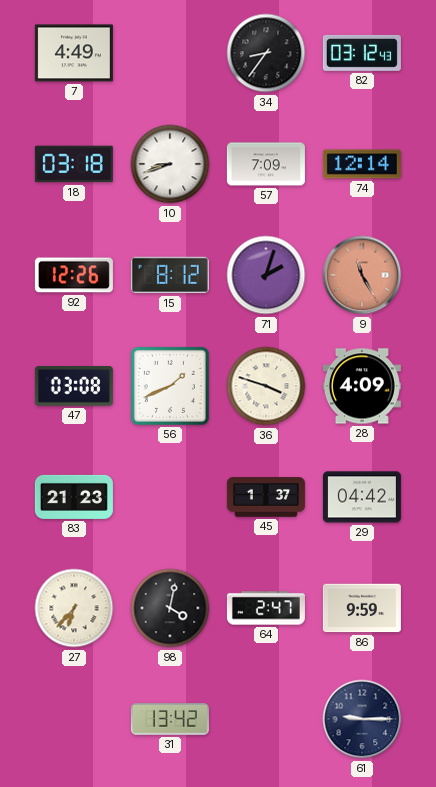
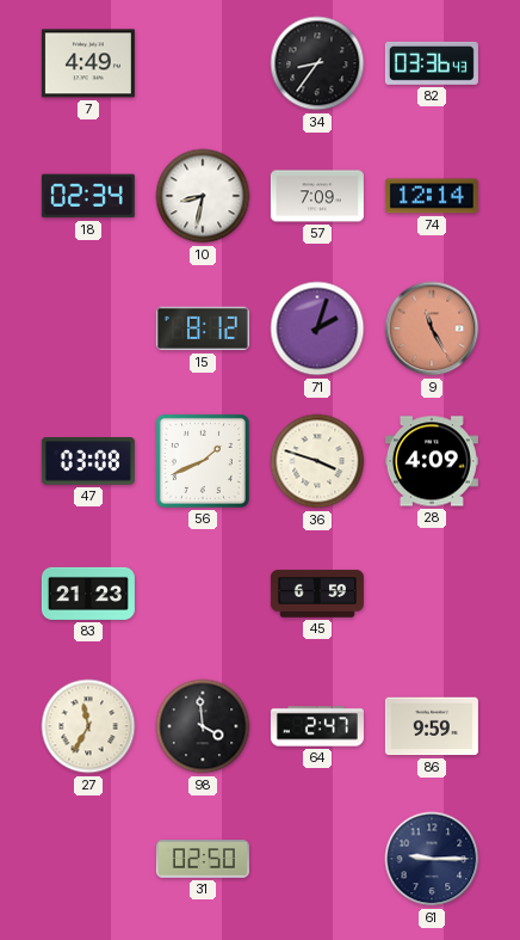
82: 03:12 -> 03:36
18: 03:18 -> 02:34
10: 8:42 -> 8:32
92: 12:26 -> none
45: 1:37 -> 6:59
29: 04:42 -> none
27: 6:37 -> 11:35
98: 4:02 -> 3:59
31: 13:42 -> 02:50
